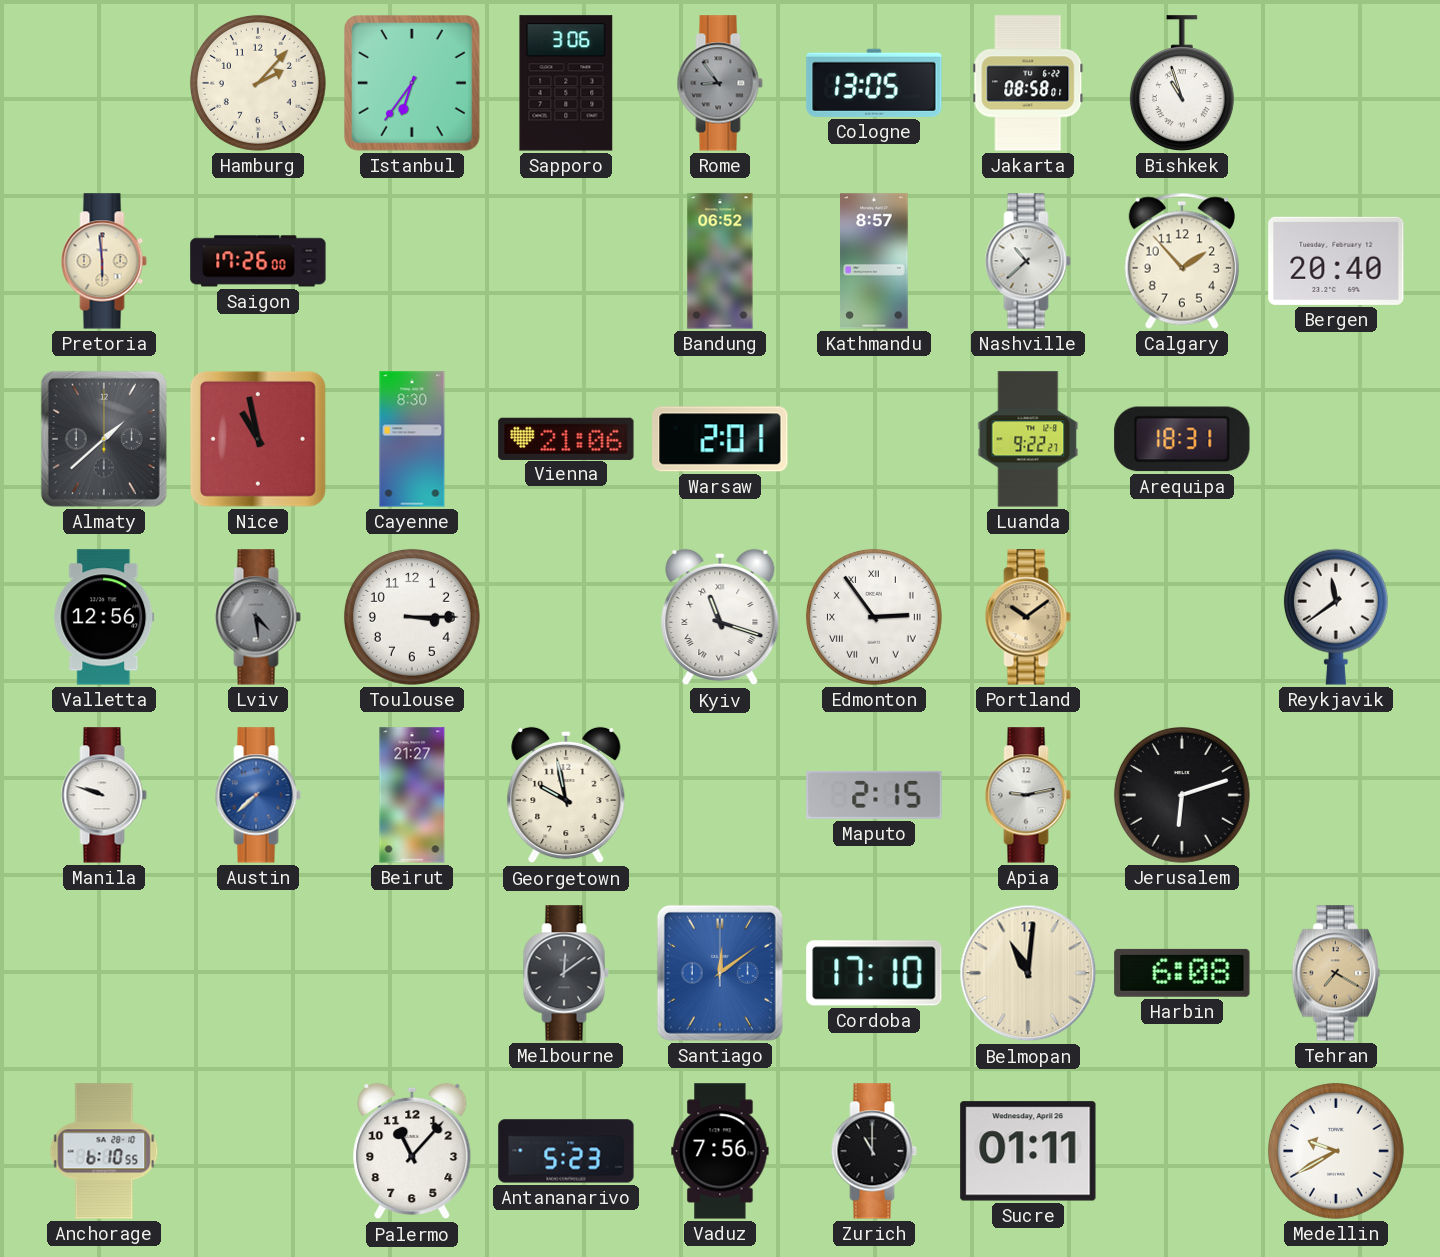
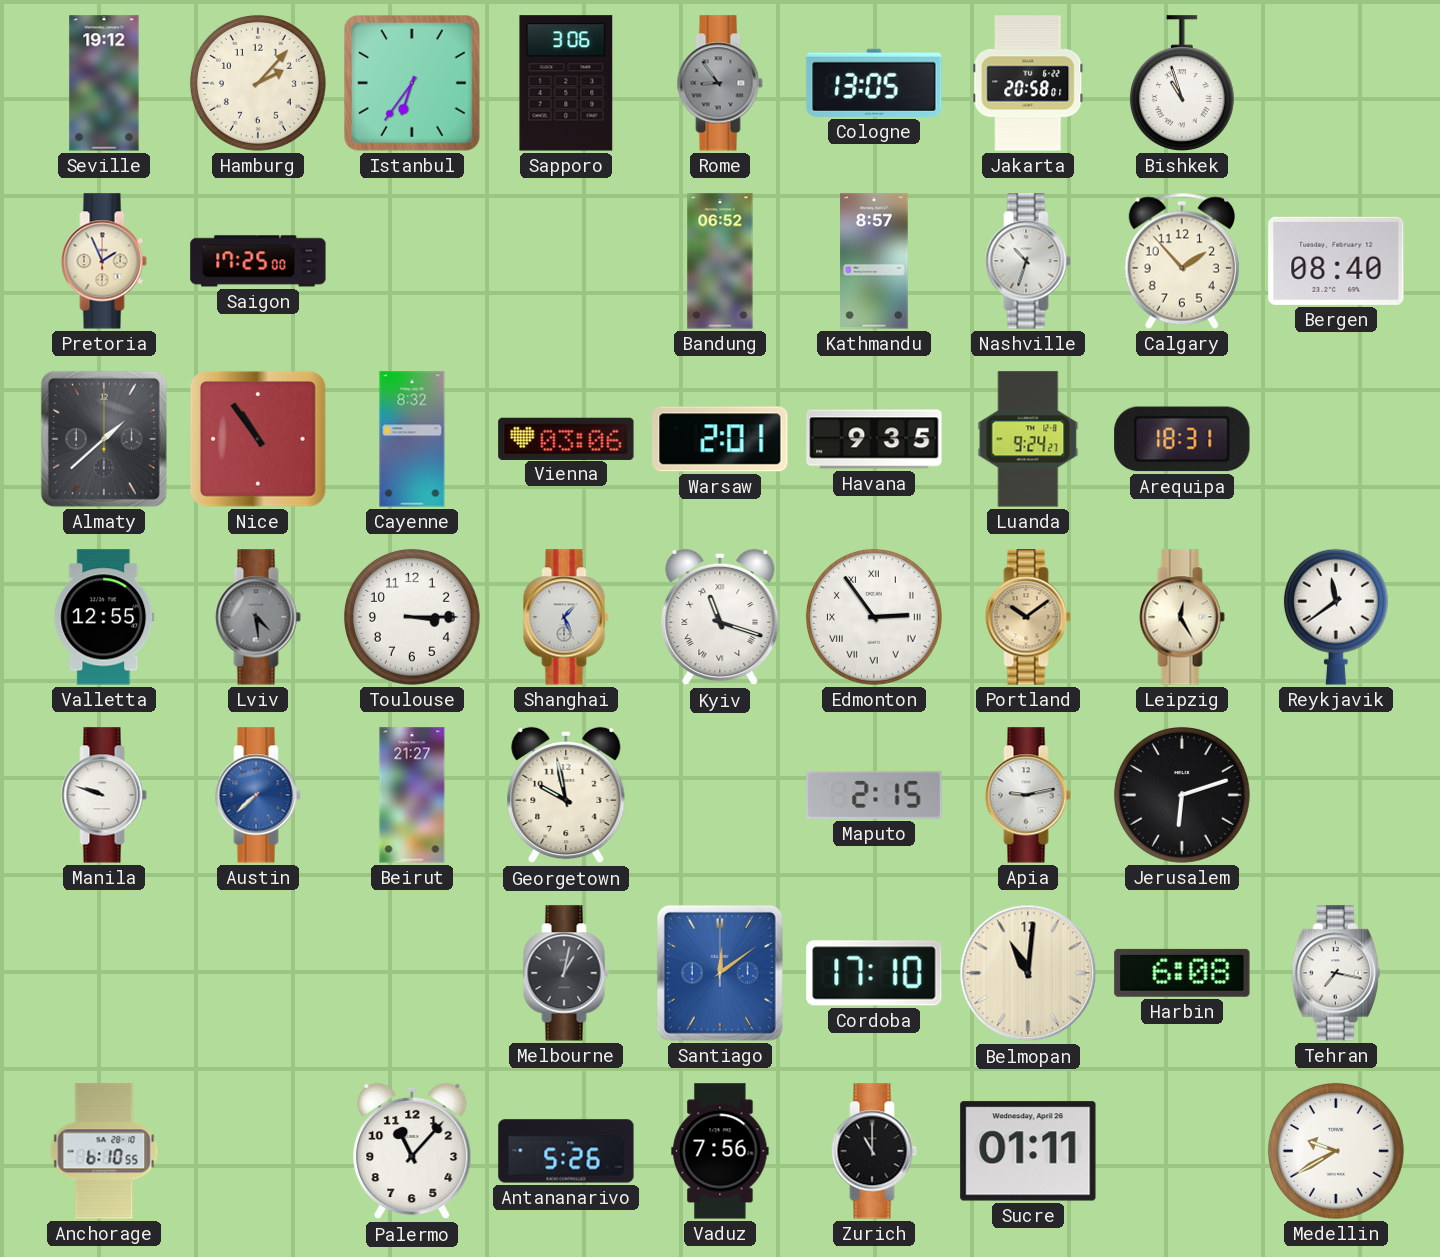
Seville: none -> 19:12
Jakarta: 08:58 -> 20:58
Pretoria: 5:59 -> 1:56
Saigon: 17:26 -> 17:25
Nashville: 10:38 -> 10:33
Bergen: 20:40 -> 08:40
Nice: 10:58 -> 10:54
Cayenne: 8:30 -> 8:32
Vienna: 21:06 -> 03:06
Havana: none -> 9:35
Luanda: 9:22 -> 9:24
Valletta: 12:56 -> 12:55
Shanghai: none -> 1:26
Leipzig: none -> 12:25
Melbourne: 12:09 -> 1:02
Tehran: 7:20 -> 7:17
Tehran dial: champagne -> white
Antananarivo: 5:23 -> 5:26
